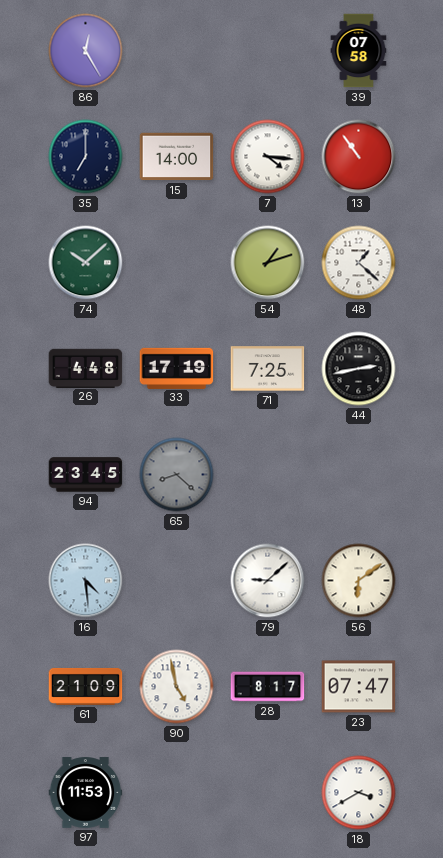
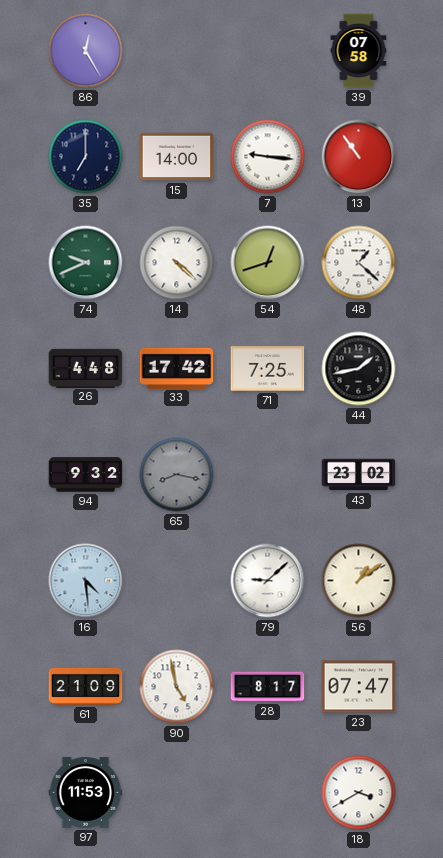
7: 4:16 -> 9:16
74: 10:08 -> 9:41
14: none -> 4:22
54: 1:12 -> 12:42
33: 17:19 -> 17:42
44: 2:43 -> 1:43
94: 23:45 -> 9:32
65: 8:22 -> 8:17
43: none -> 23:02
56: 6:09 -> 1:09
